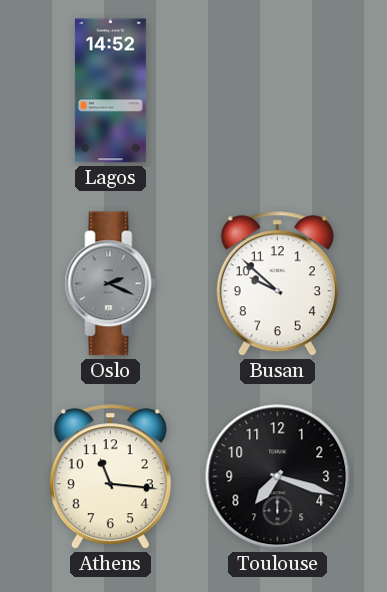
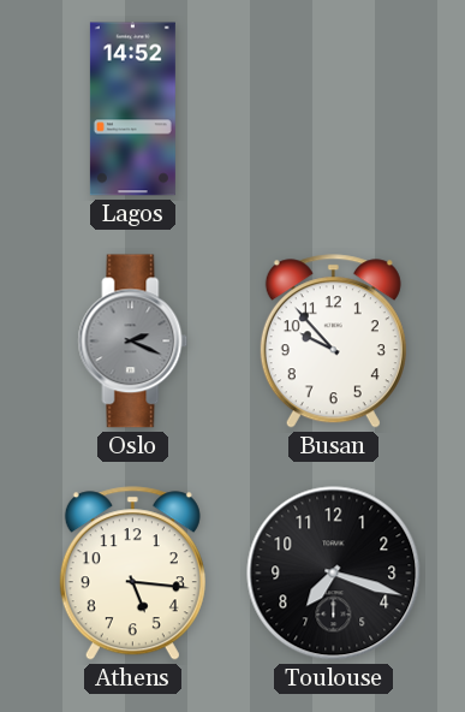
Busan: 9:52 -> 9:53
Athens: 11:16 -> 5:16
